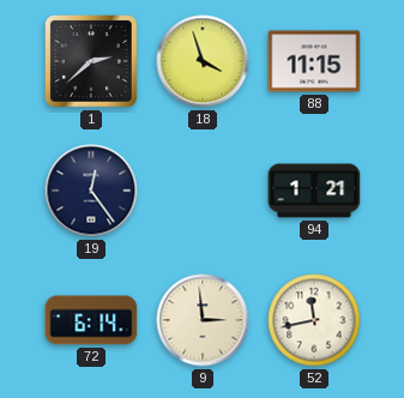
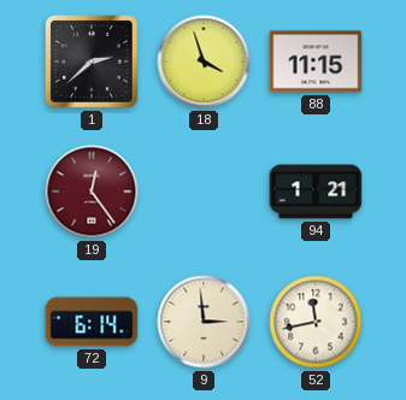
19 dial: navy -> burgundy
